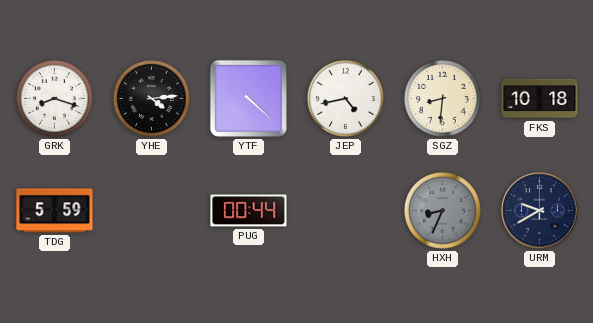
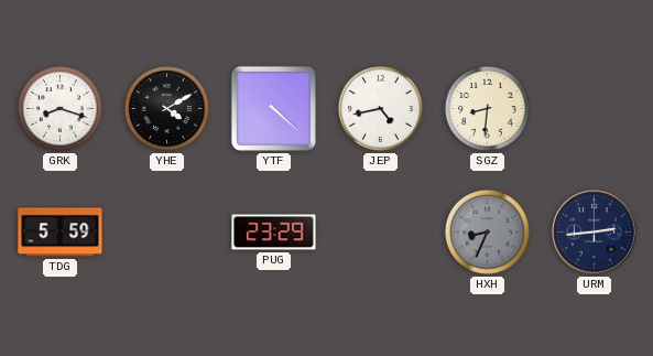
YHE: 4:14 -> 4:10
FKS: 10:18 -> none
PUG: 00:44 -> 23:29
URM: 9:40 -> 2:44
